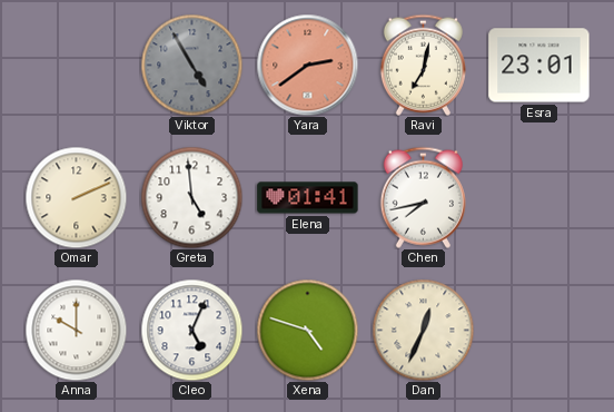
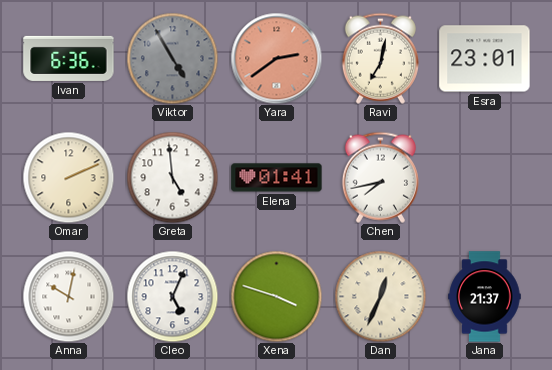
Ivan: none -> 6:36
Anna: 10:00 -> 10:02
Xena: 4:48 -> 3:48
Jana: none -> 21:37
